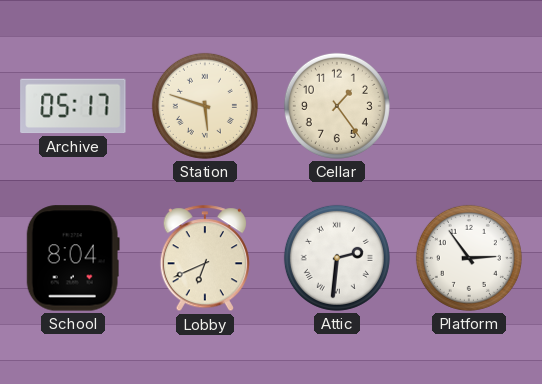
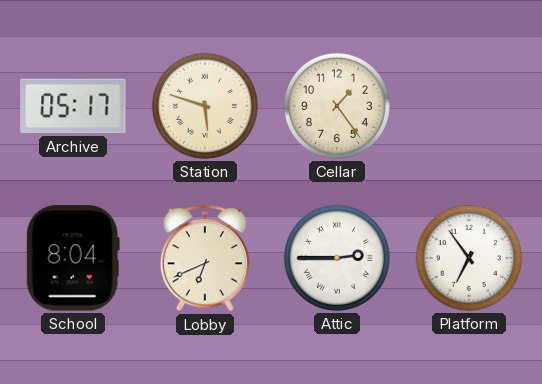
Attic: 2:31 -> 2:45
Platform: 2:54 -> 6:54
